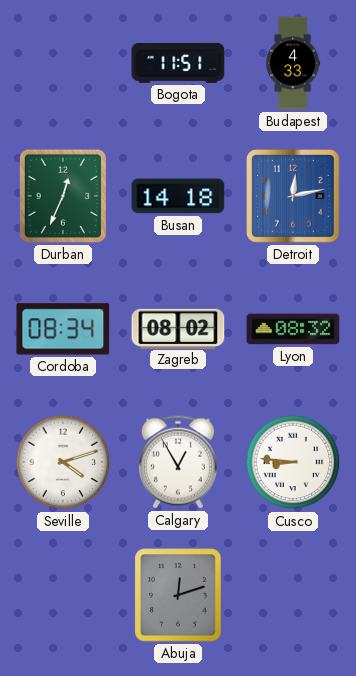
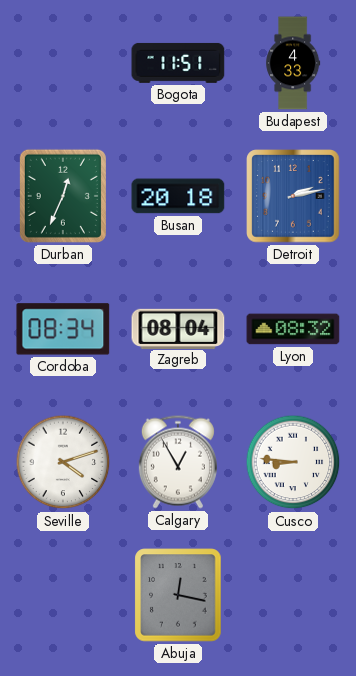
Busan: 14:18 -> 20:18
Detroit: 12:13 -> 2:13
Zagreb: 08:02 -> 08:04
Abuja: 12:12 -> 12:17
